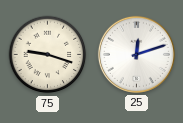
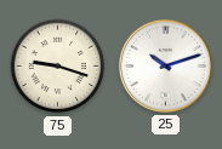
25: 12:12 -> 10:12
